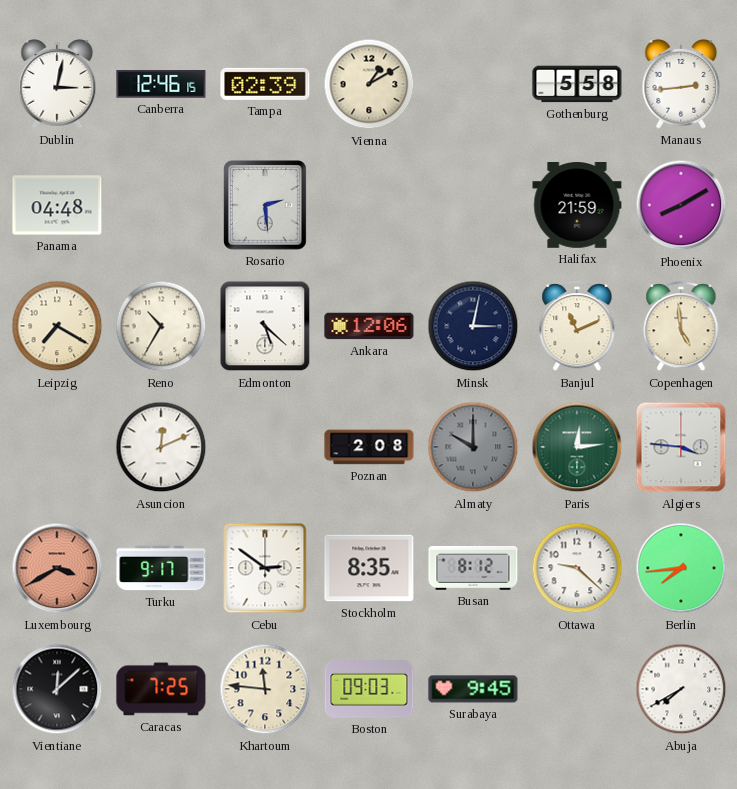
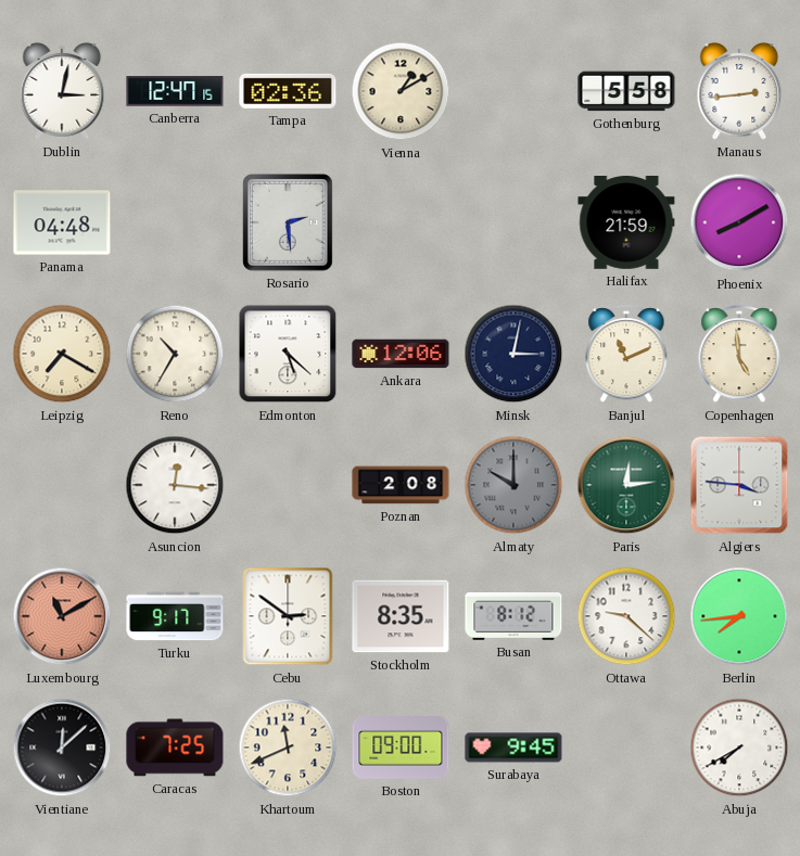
Canberra: 12:46 -> 12:47
Tampa: 02:39 -> 02:36
Asuncion: 12:11 -> 12:16
Luxembourg: 3:40 -> 11:10
Khartoum: 11:46 -> 11:41
Boston: 09:03 -> 09:00
